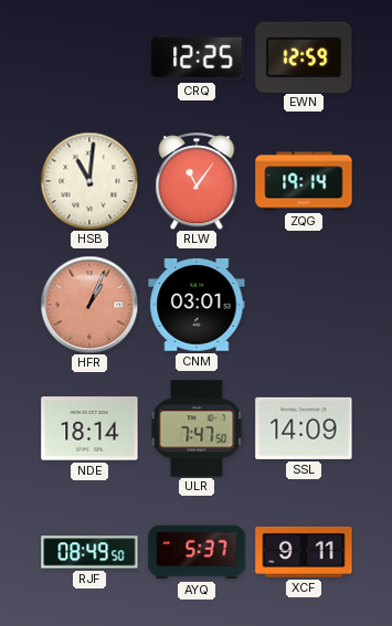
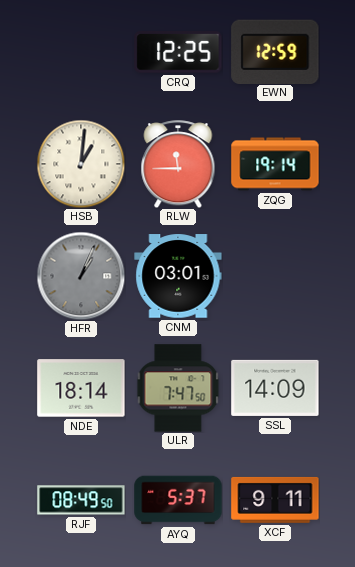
HSB: 11:01 -> 1:01
RLW: 11:06 -> 11:45
HFR dial: salmon -> grey
